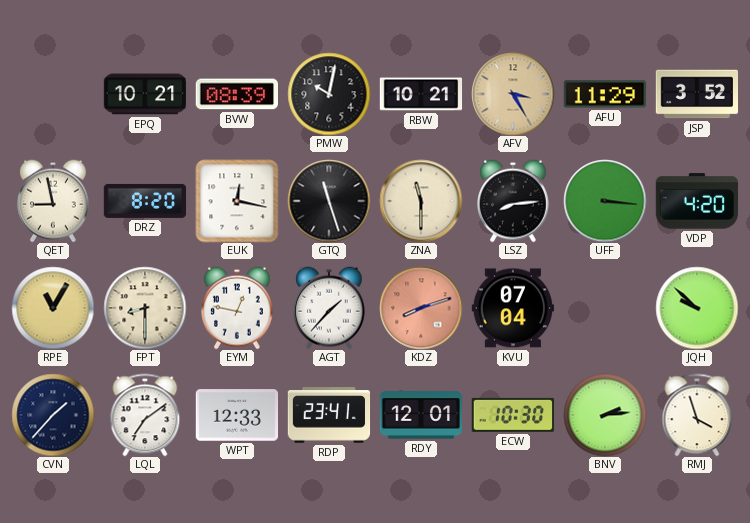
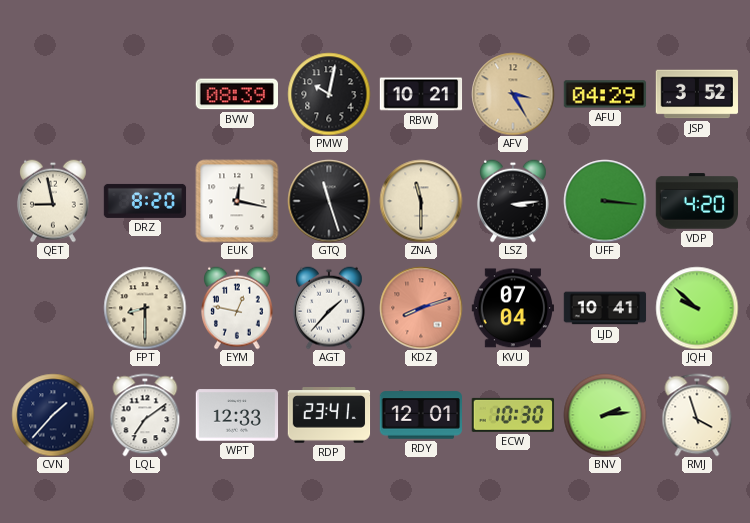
EPQ: 10:21 -> none
AFU: 11:29 -> 04:29
LSZ: 8:14 -> 3:14
RPE: 11:05 -> none
LJD: none -> 10:41
